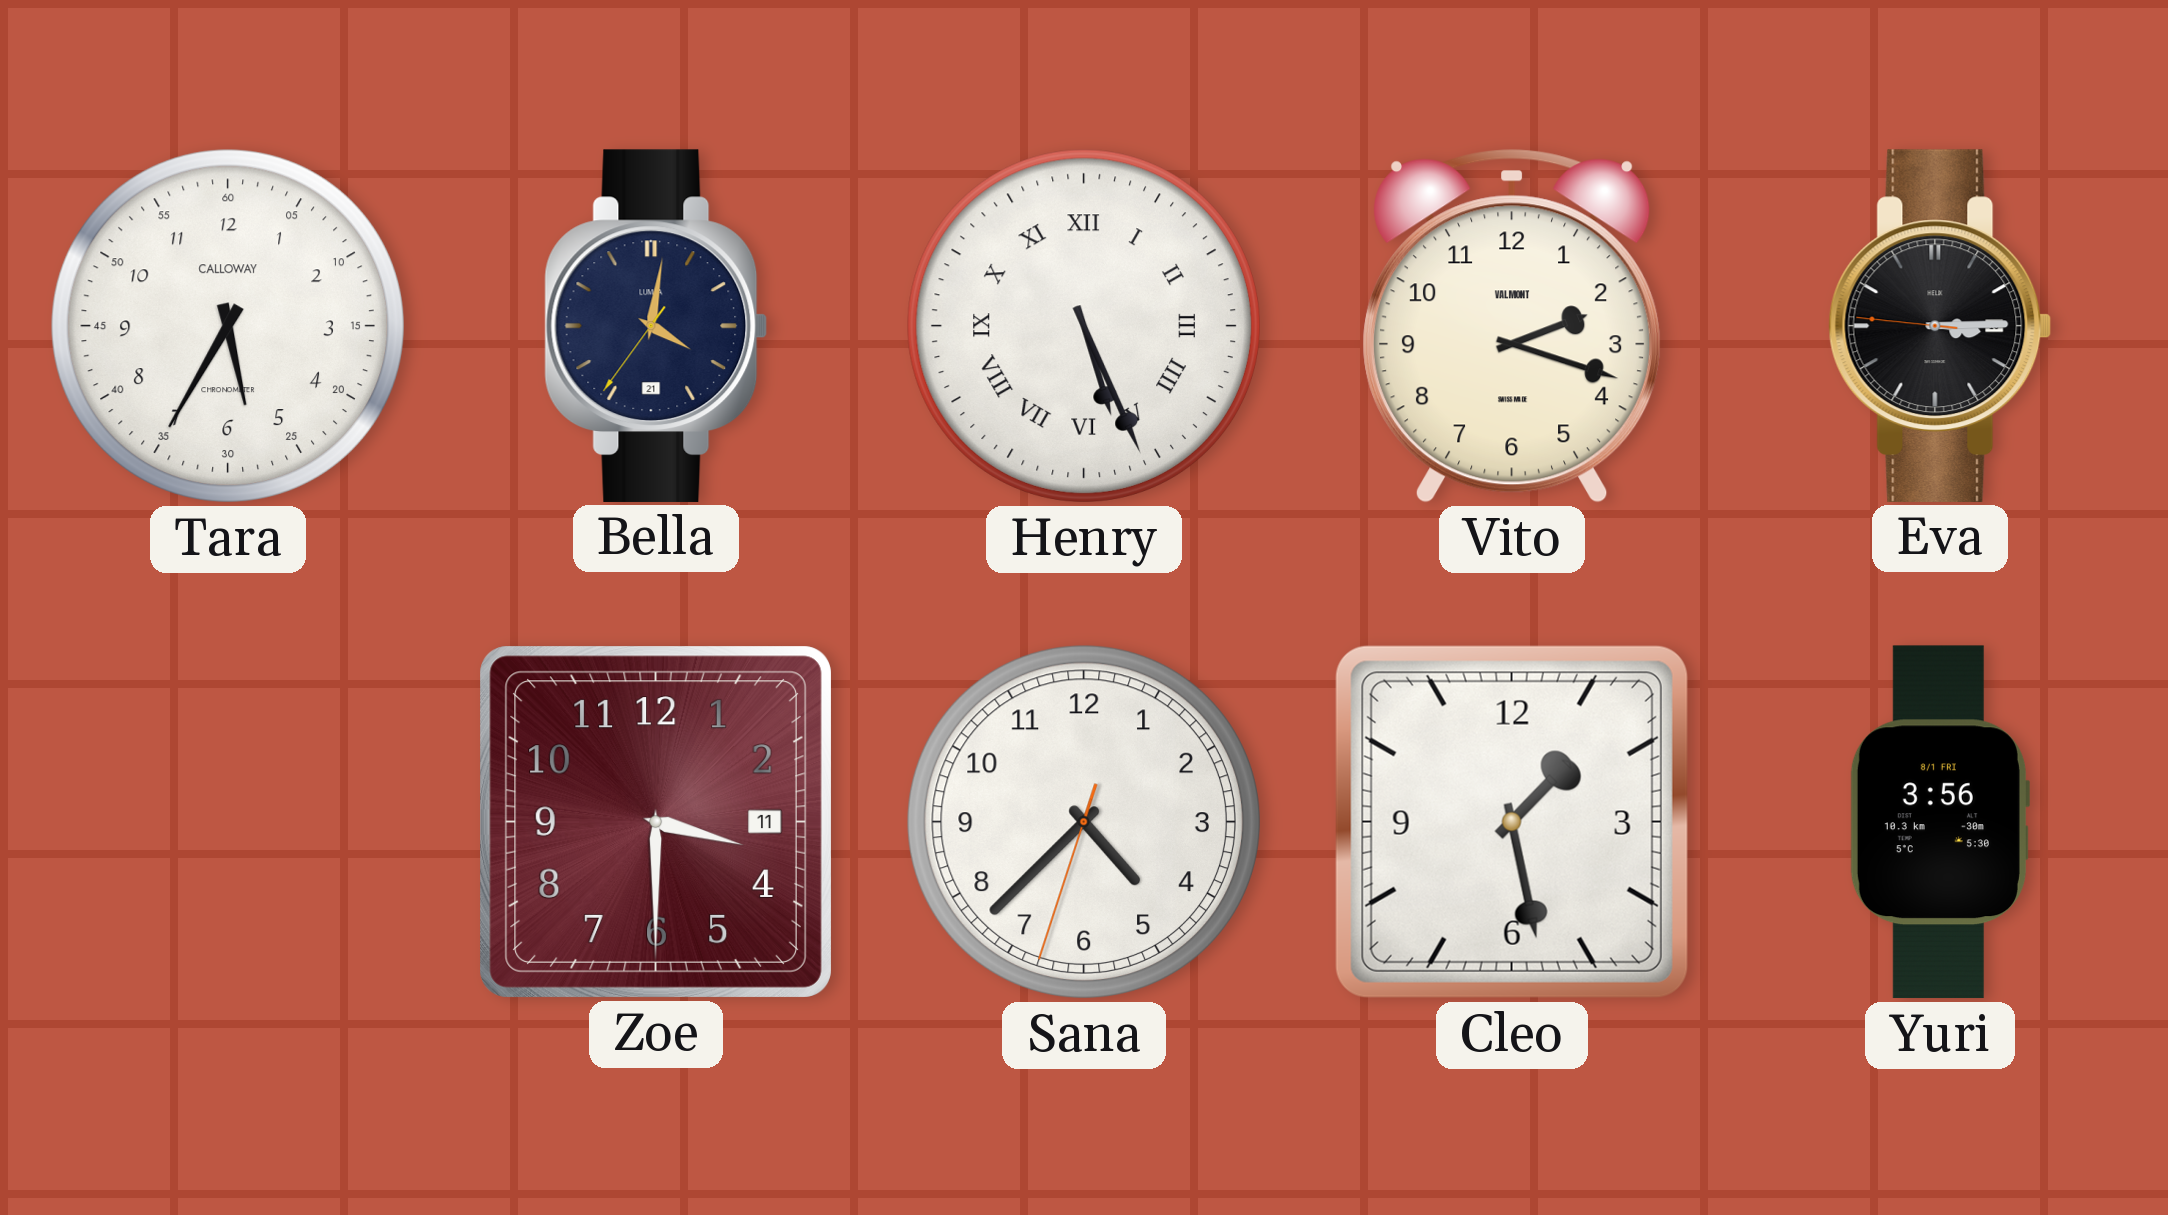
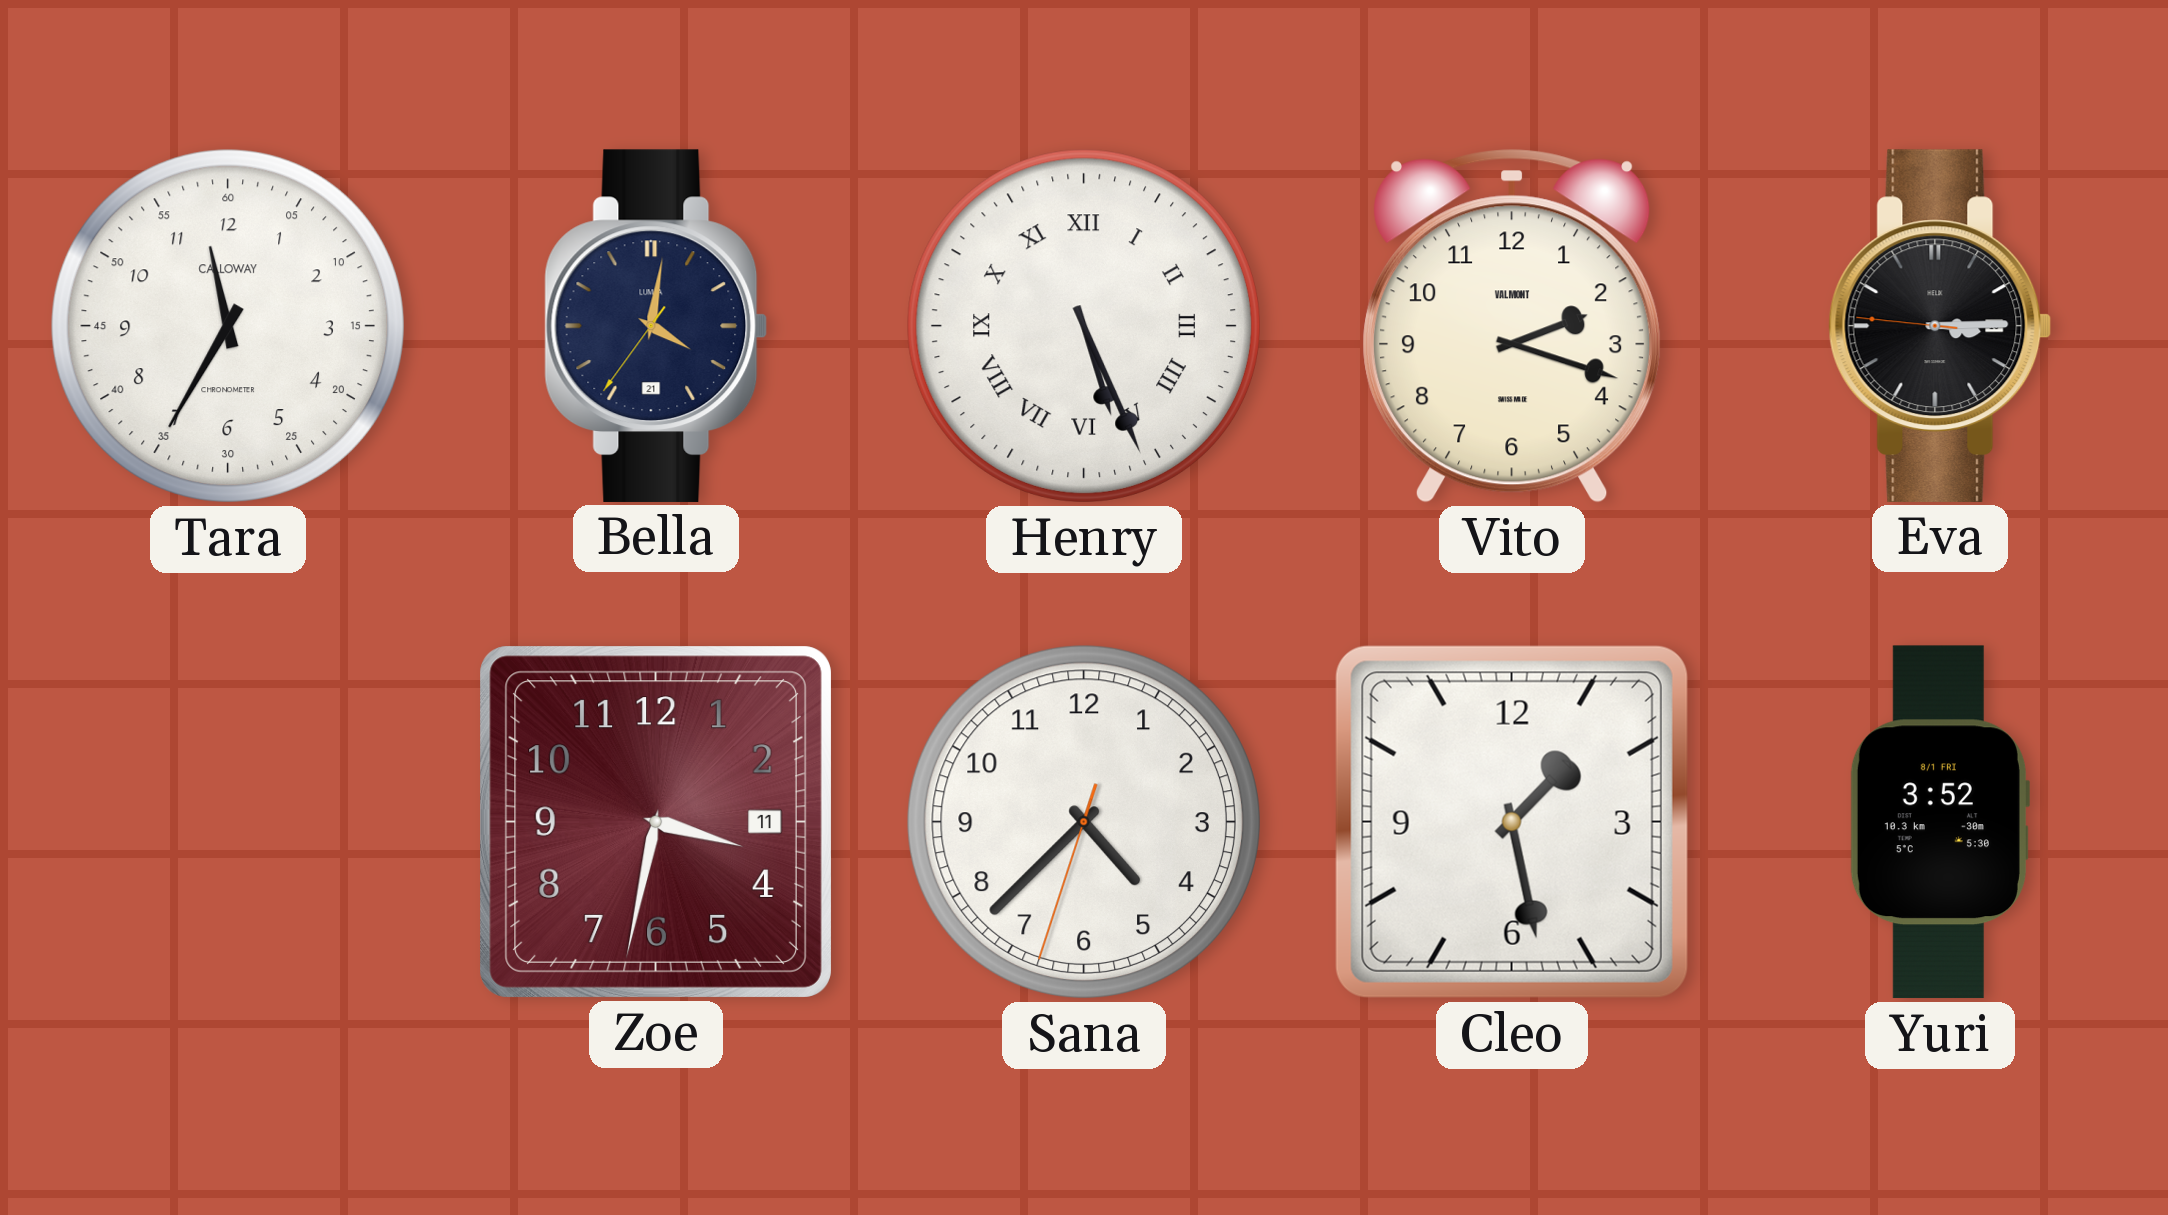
Tara: 5:35 -> 11:35
Zoe: 3:30 -> 3:32
Yuri: 3:56 -> 3:52
